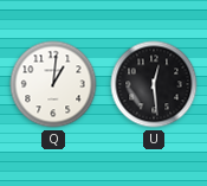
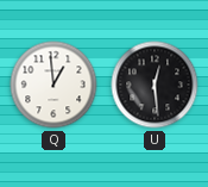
Q: 1:01 -> 12:59
